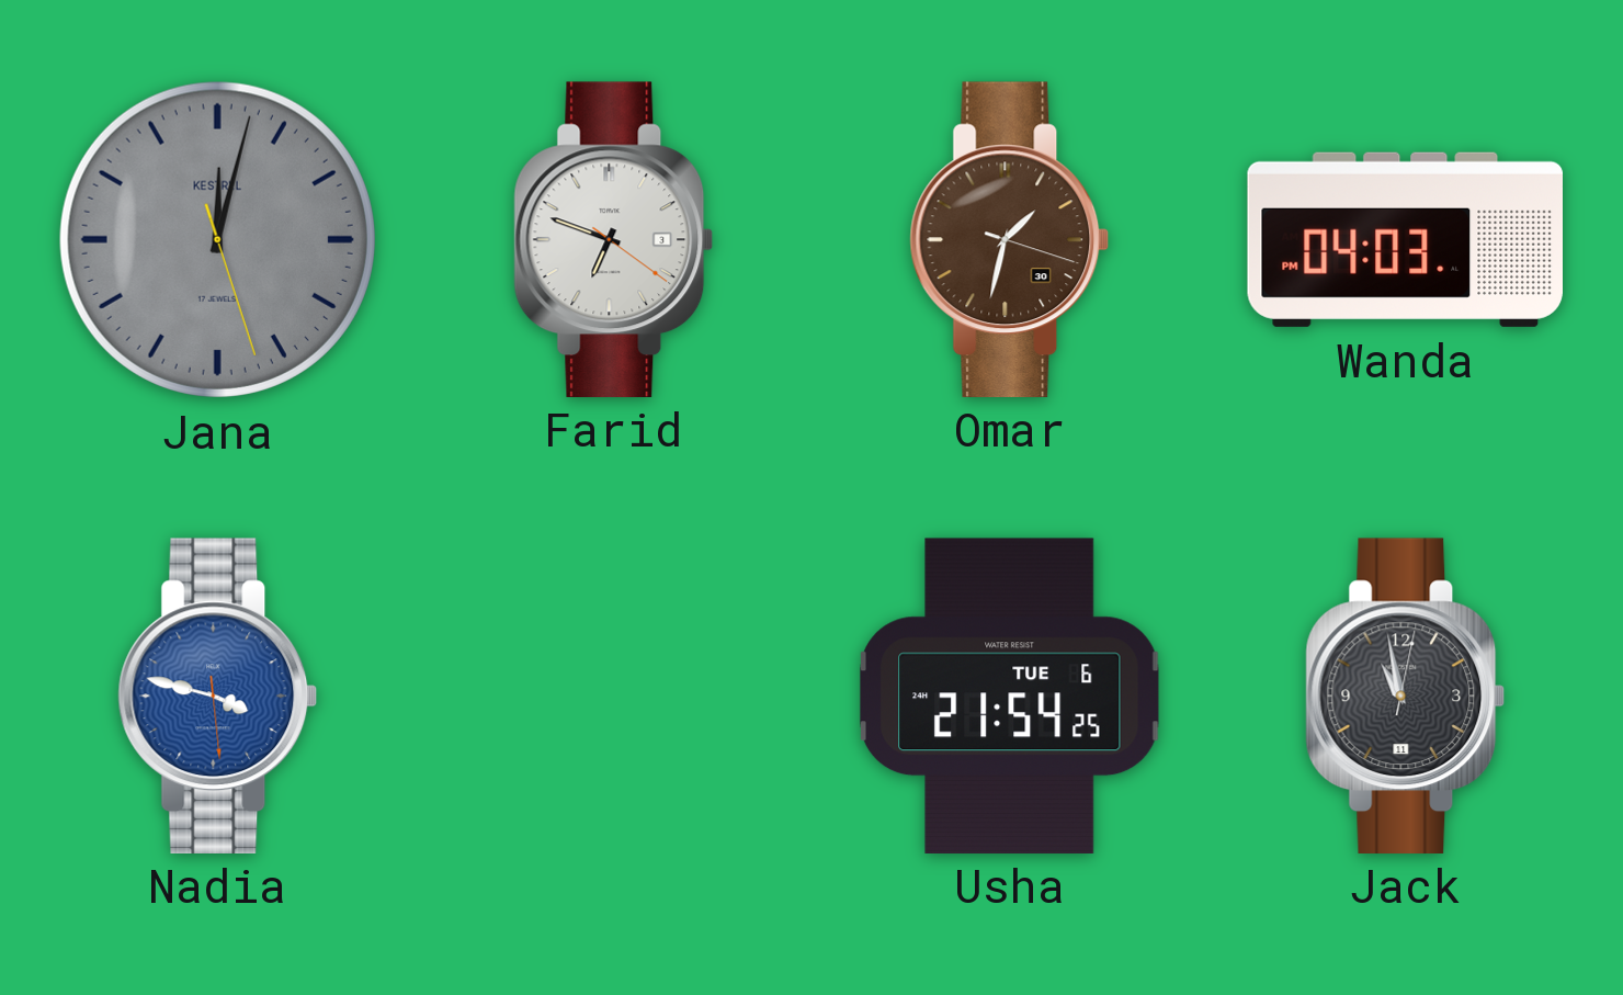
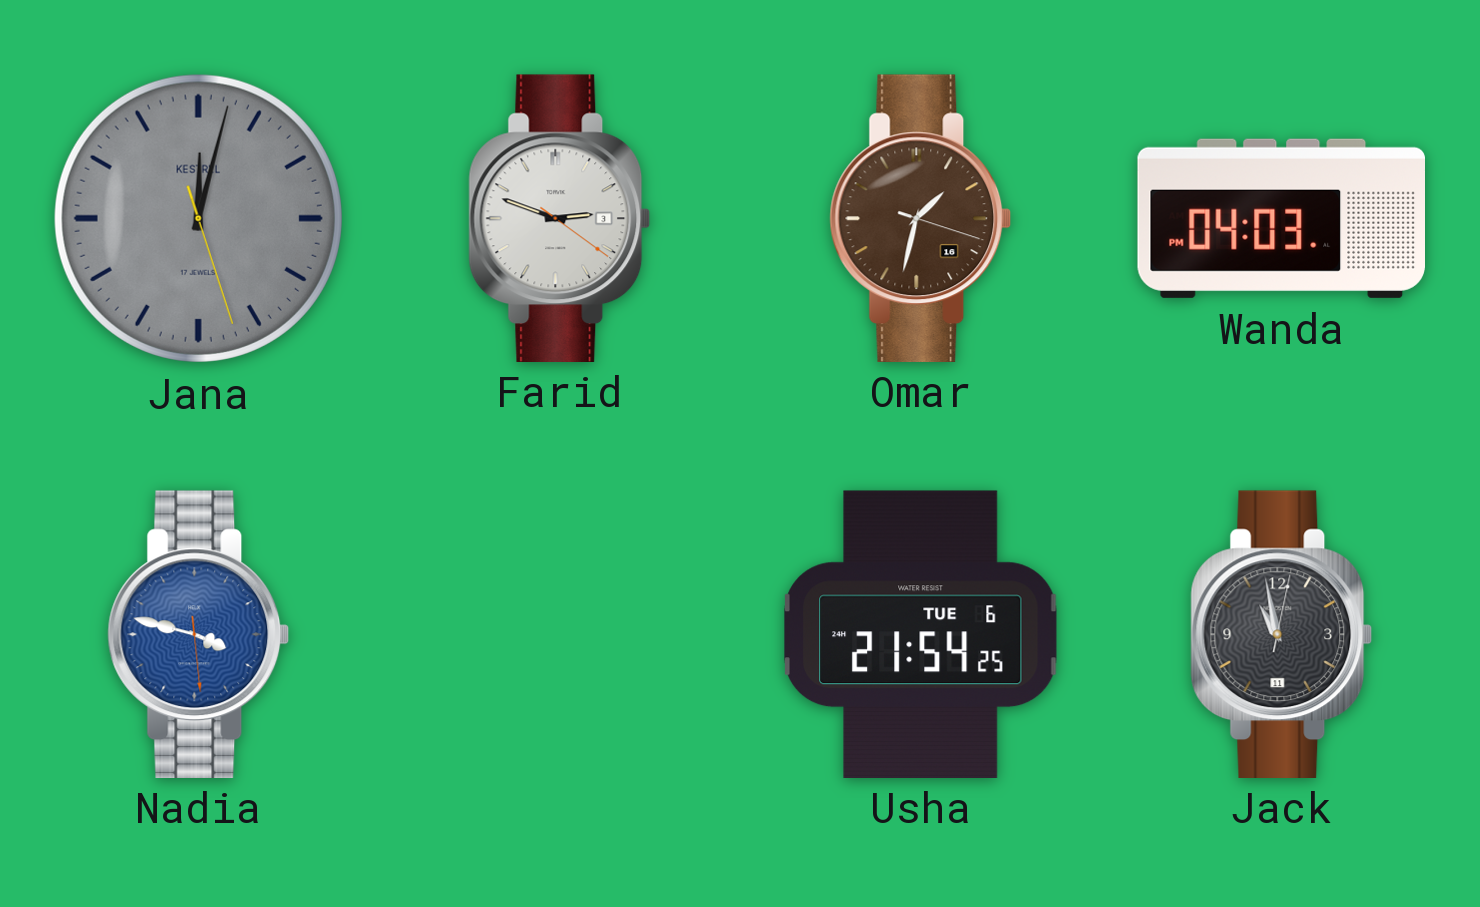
Farid: 6:48 -> 2:48
Omar date: 30 -> 16
